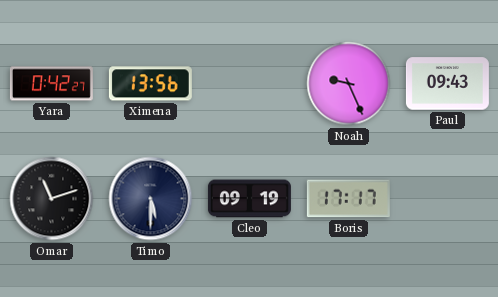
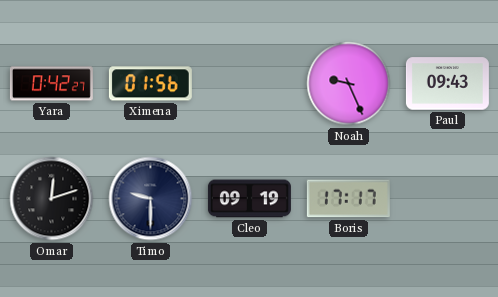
Ximena: 13:56 -> 01:56
Omar: 11:12 -> 12:12
Timo: 5:30 -> 9:30
